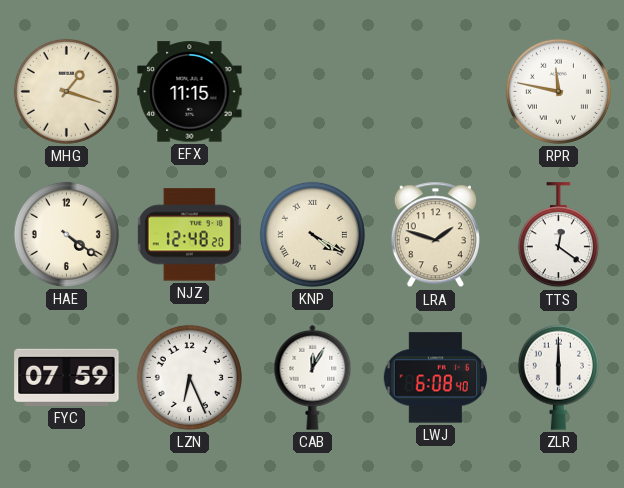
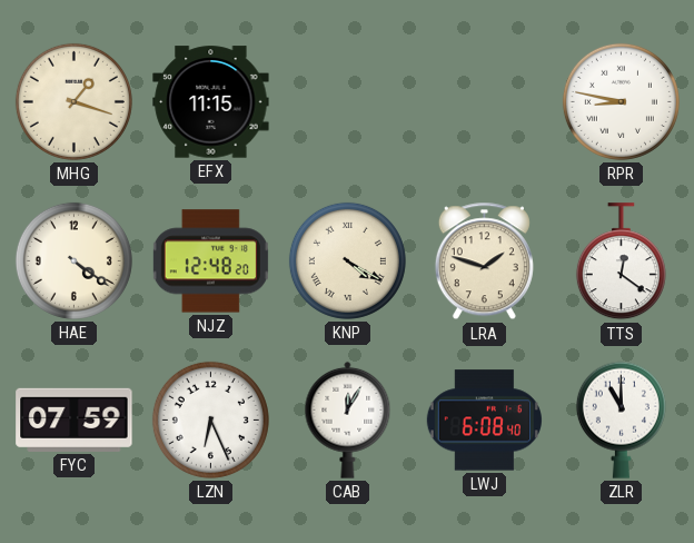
RPR: 11:47 -> 8:47
ZLR: 6:00 -> 11:00
